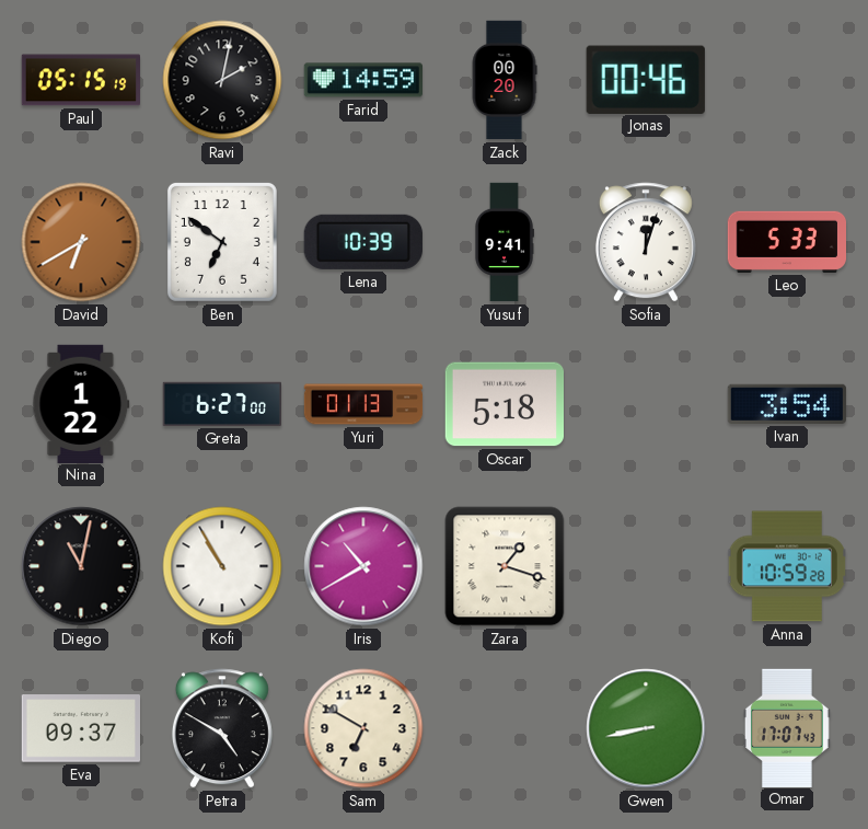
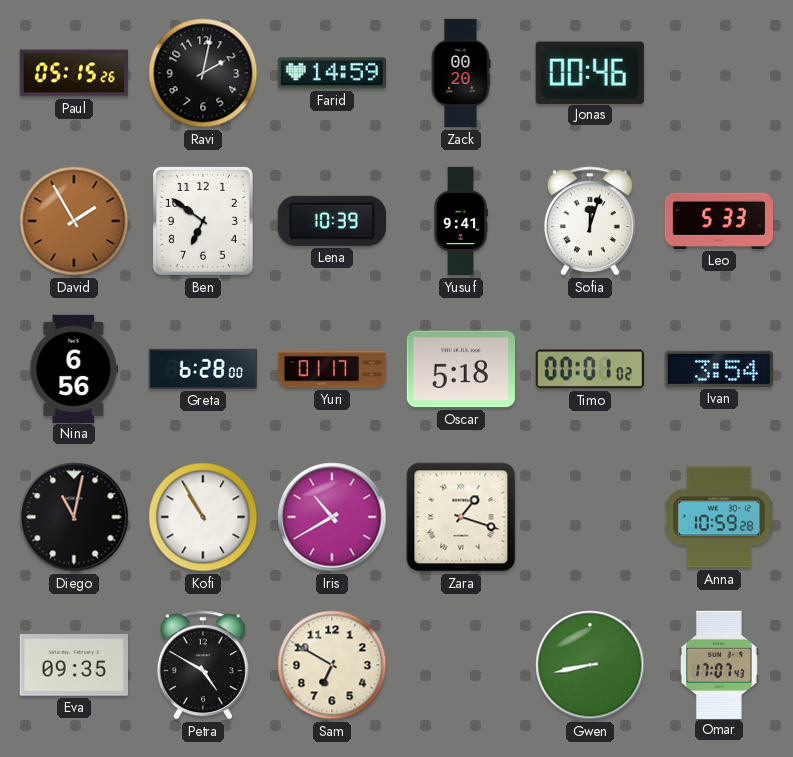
Paul: 05:15:19 -> 05:15:26
David: 6:40 -> 1:55
Nina: 1:22 -> 6:56
Greta: 6:27 -> 6:28
Yuri: 01:13 -> 01:17
Timo: none -> 00:01
Eva: 09:37 -> 09:35
